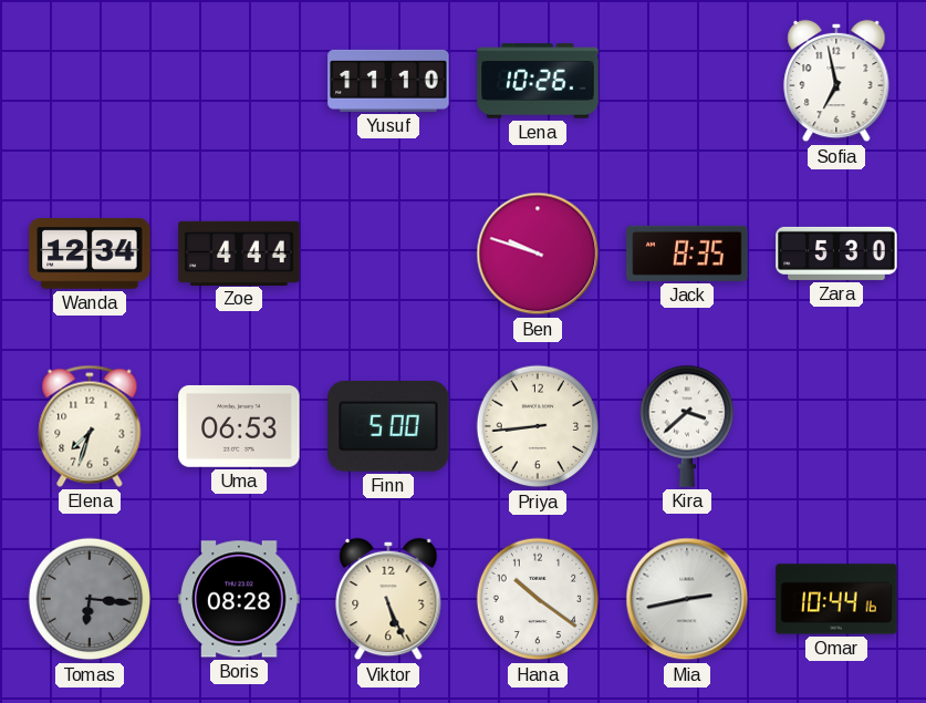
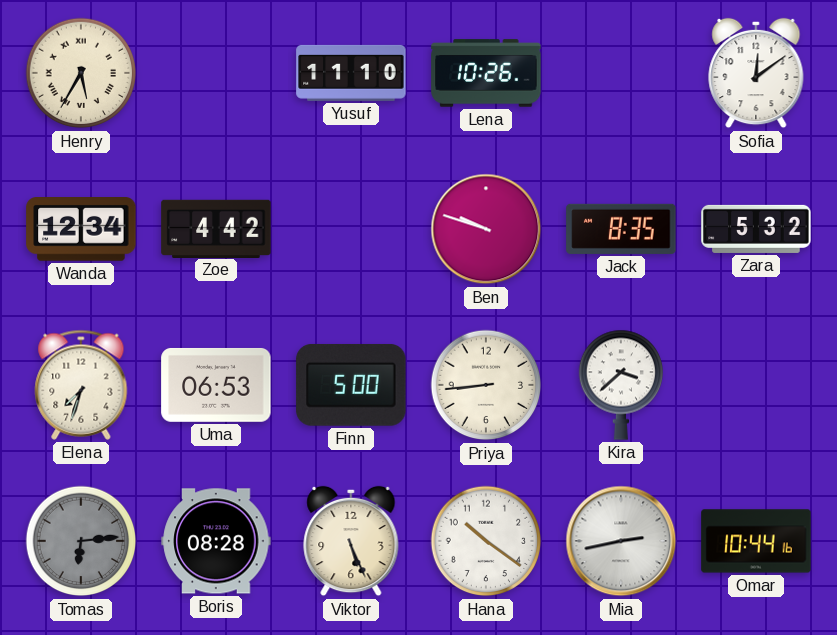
Henry: none -> 5:35
Sofia: 6:58 -> 12:09
Zoe: 4:44 -> 4:42
Zara: 5:30 -> 5:32
Tomas: 6:16 -> 6:14
